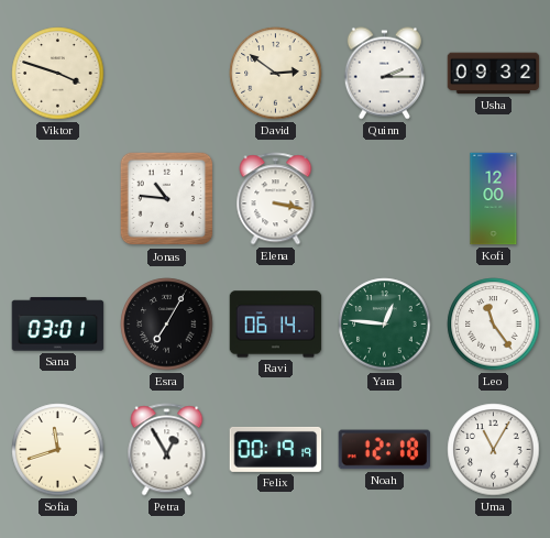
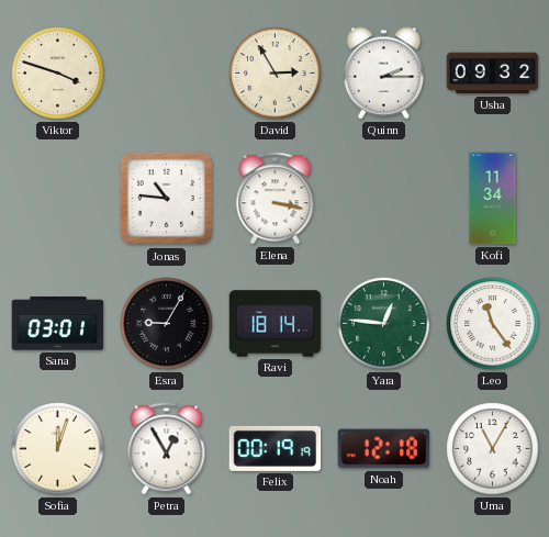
David: 2:51 -> 2:55
Kofi: 12:00 -> 11:34
Esra: 7:05 -> 9:05
Ravi: 06:14 -> 18:14
Sofia: 11:42 -> 12:03
